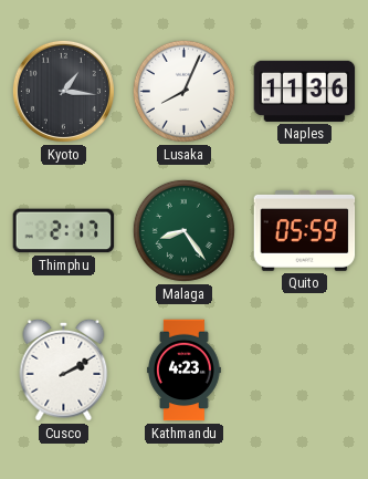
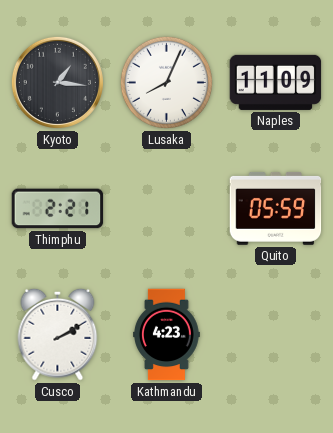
Naples: 11:36 -> 11:09
Thimphu: 2:17 -> 2:21
Malaga: 8:24 -> none
